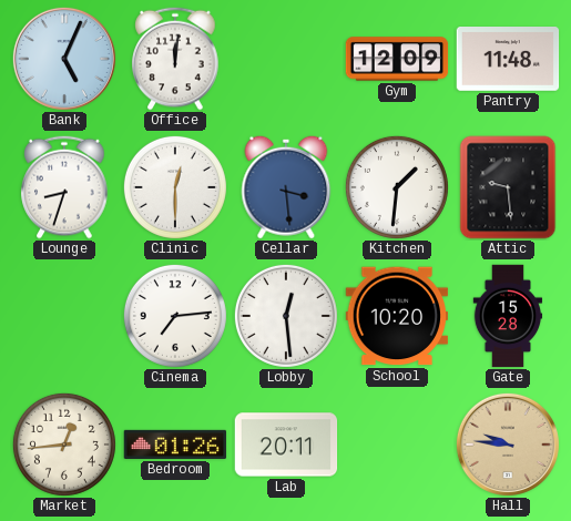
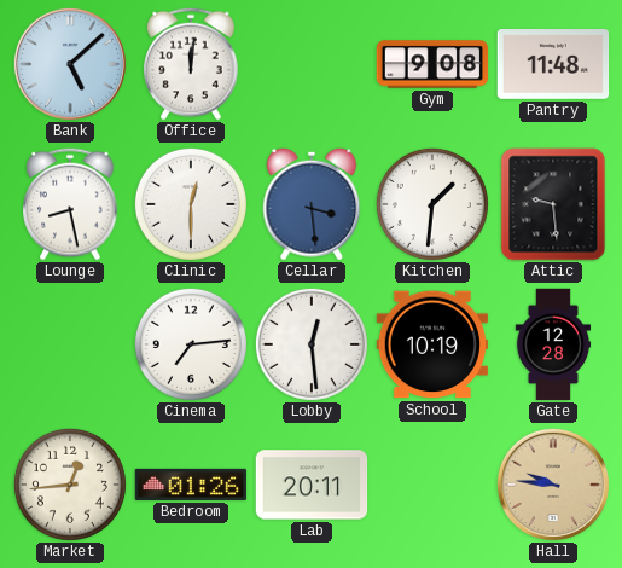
Bank: 5:04 -> 5:08
Gym: 12:09 -> 9:08
Lounge: 8:33 -> 8:28
School: 10:20 -> 10:19
Gate: 15:28 -> 12:28
